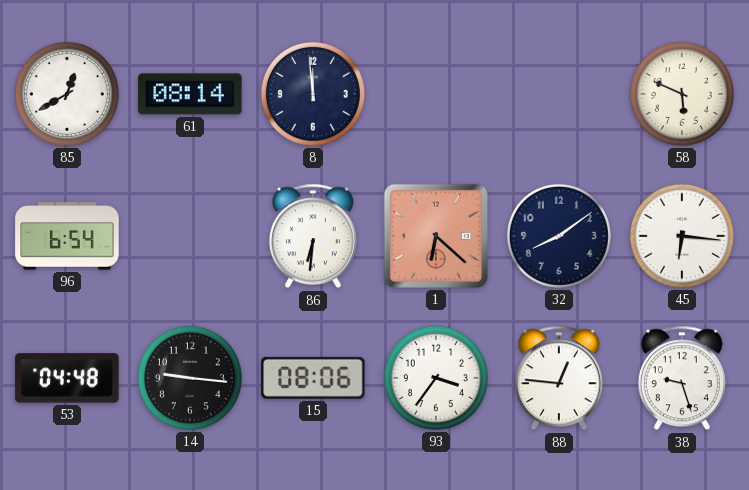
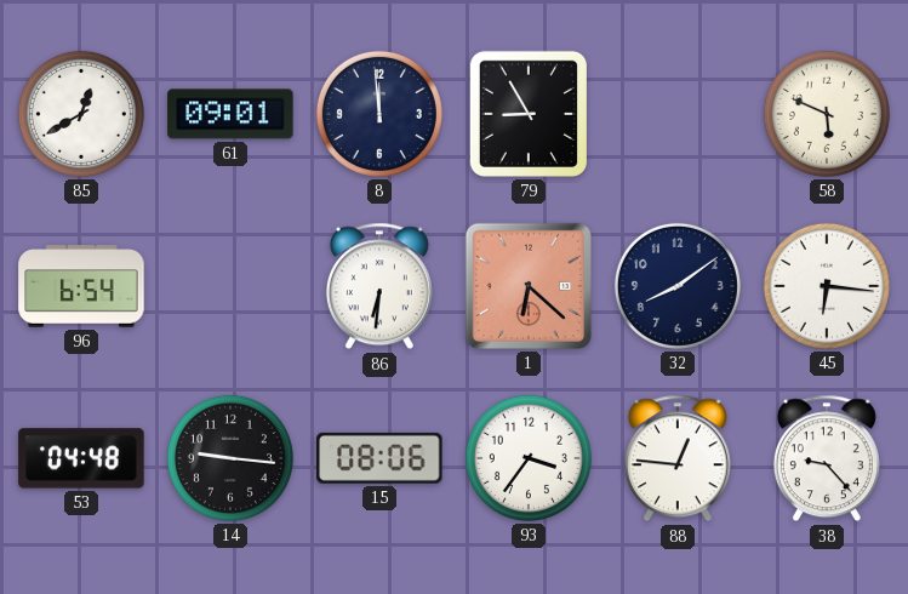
61: 08:14 -> 09:01
79: none -> 8:55
38: 9:27 -> 9:23
